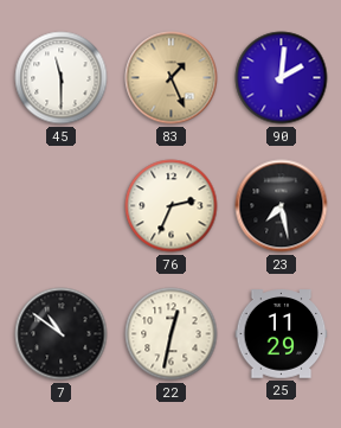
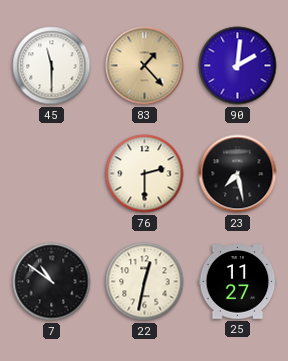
83: 1:26 -> 1:23
76: 2:34 -> 2:30
25: 11:29 -> 11:27
